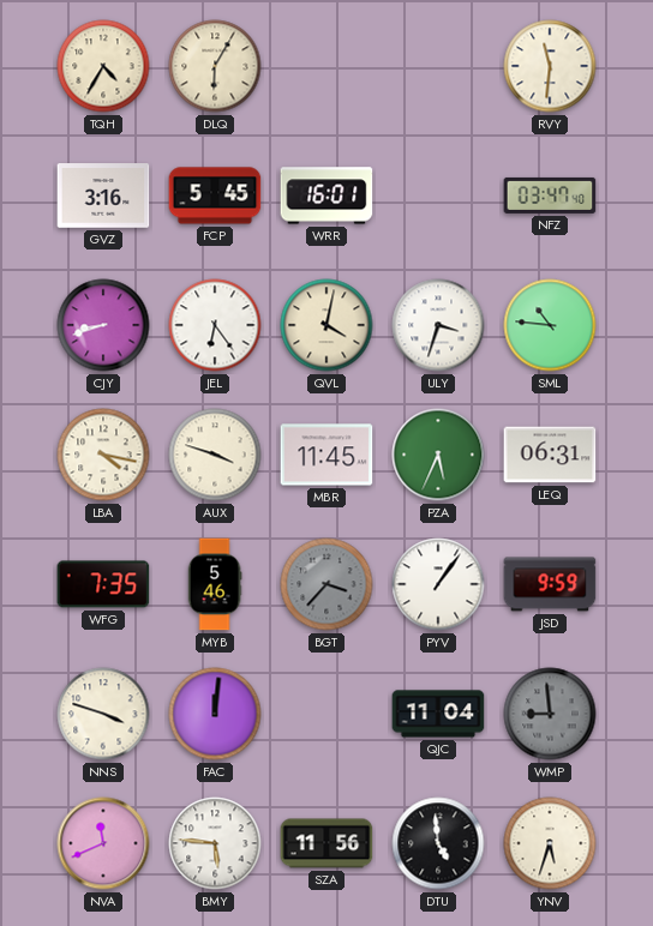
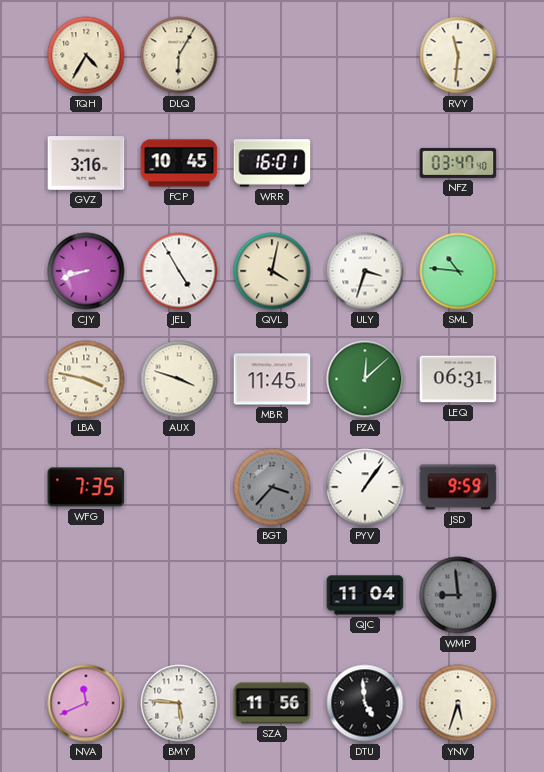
FCP: 5:45 -> 10:45
JEL: 6:24 -> 4:55
LBA: 4:17 -> 3:47
PZA: 5:34 -> 12:08
MYB: 5:46 -> none
NNS: 3:48 -> none
FAC: 12:01 -> none
